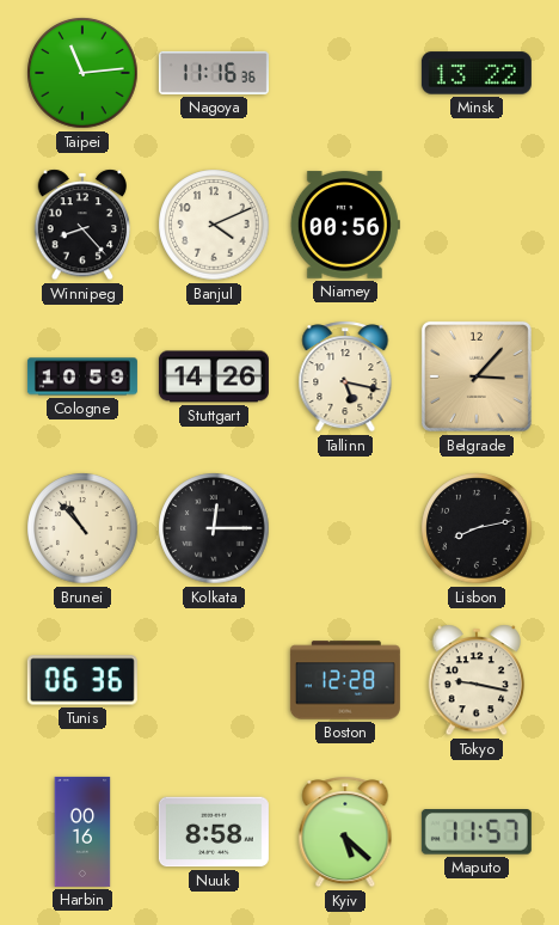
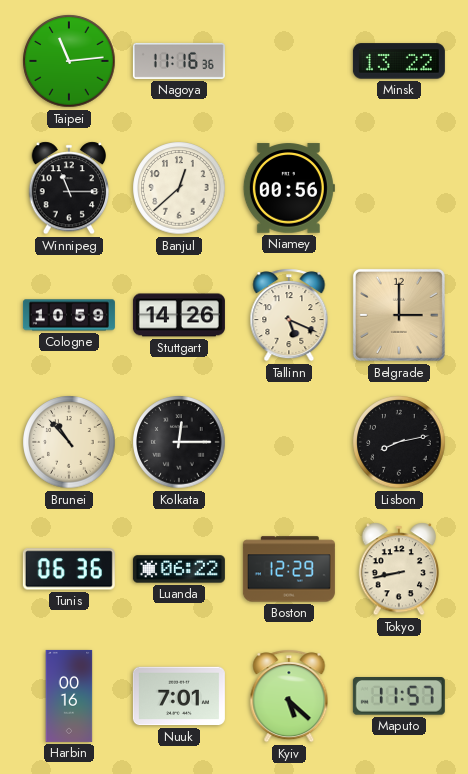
Winnipeg: 8:23 -> 11:15
Banjul: 4:11 -> 12:38
Tallinn: 5:17 -> 5:19
Belgrade: 3:07 -> 3:00
Luanda: none -> 06:22
Boston: 12:28 -> 12:29
Tokyo: 9:17 -> 8:43
Nuuk: 8:58 -> 7:01
